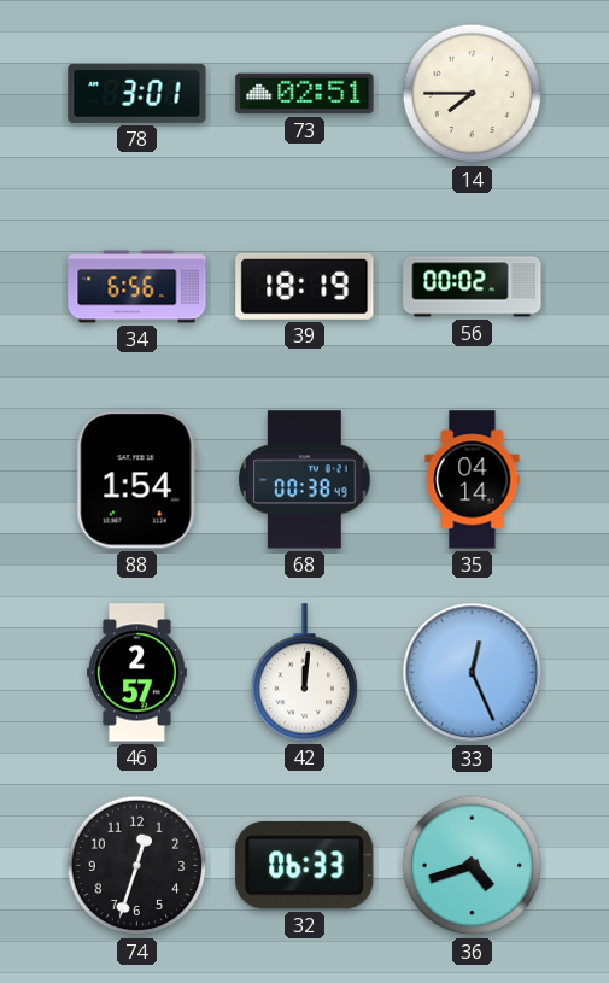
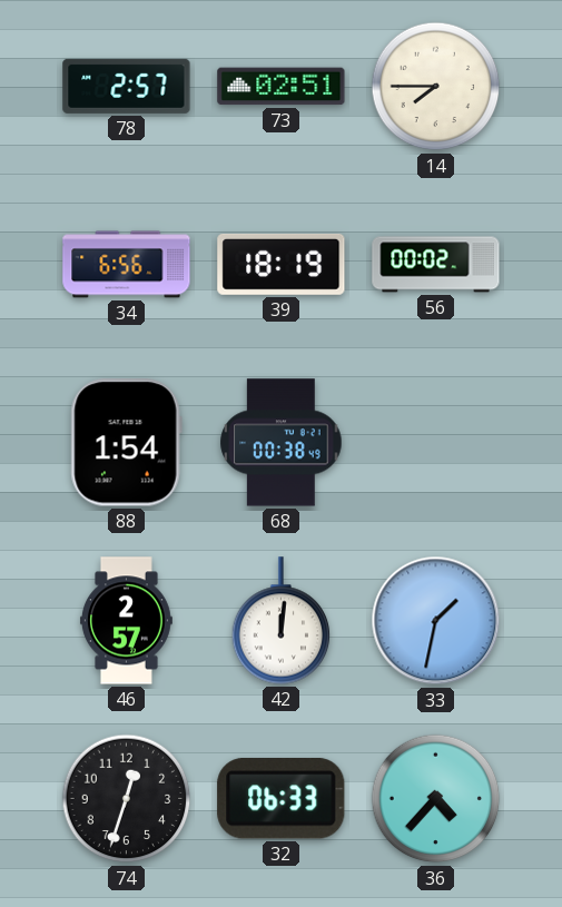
78: 3:01 -> 2:57
35: 04:14 -> none
33: 12:26 -> 1:32
36: 4:42 -> 4:37
